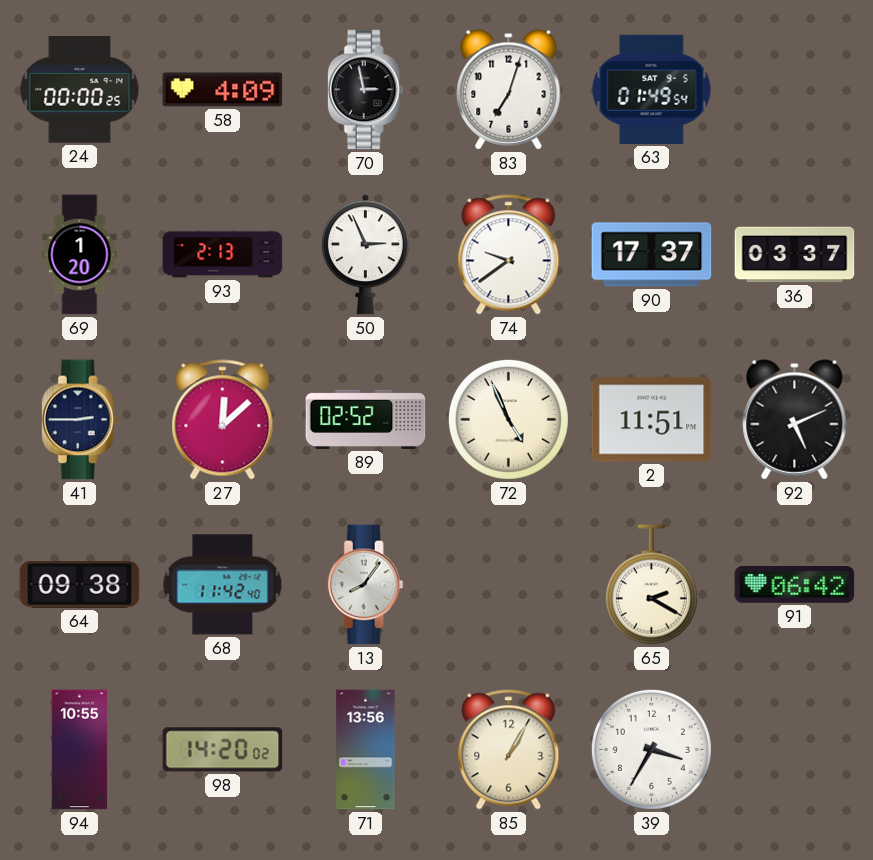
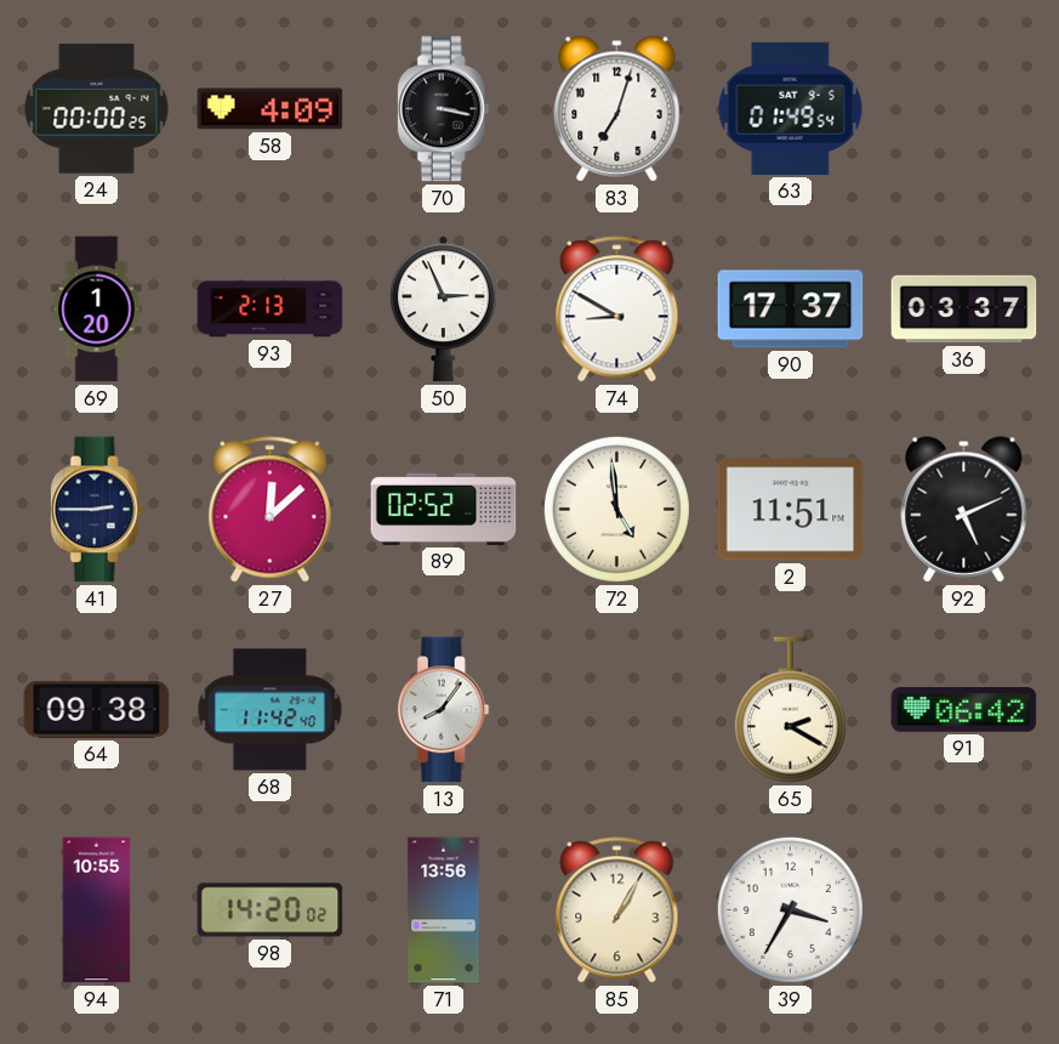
70: 2:58 -> 3:17
74: 9:39 -> 8:50
72: 4:56 -> 4:59
